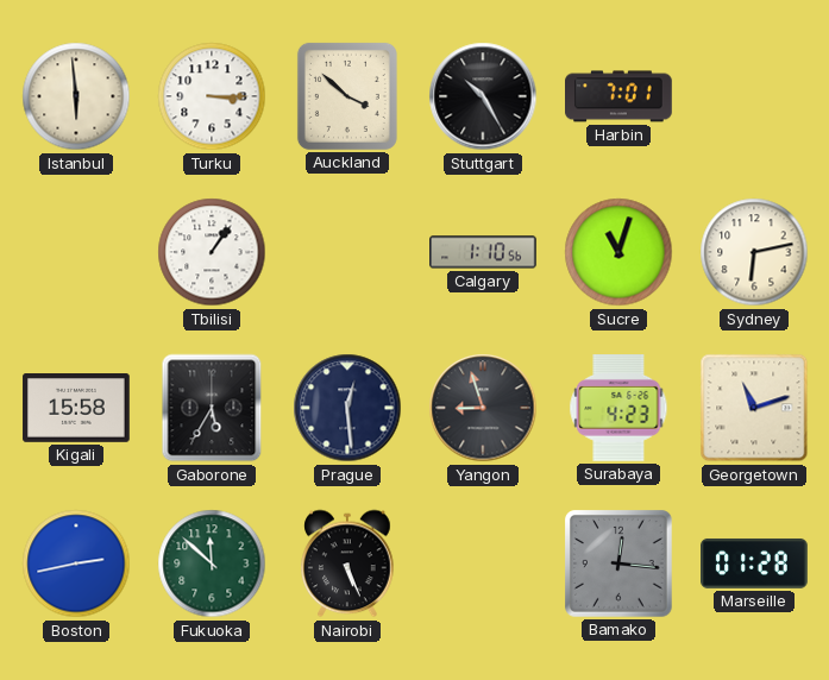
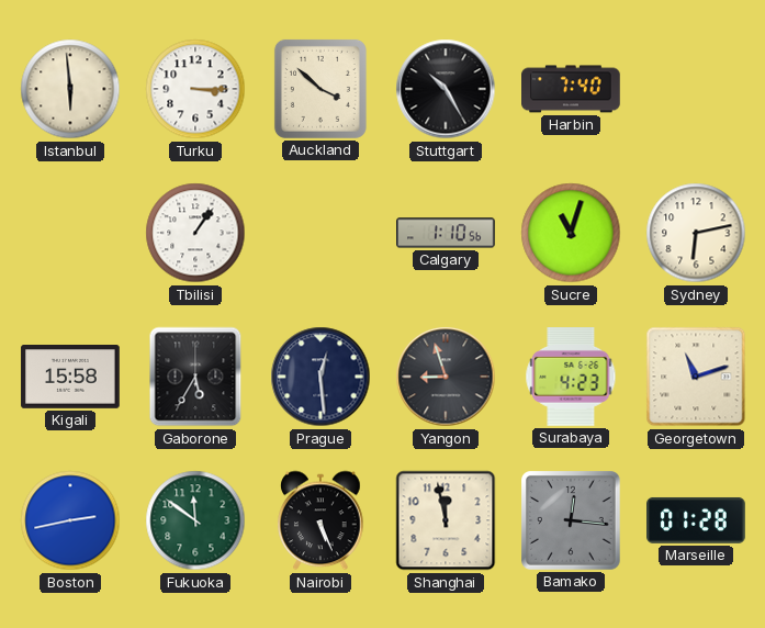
Harbin: 7:01 -> 7:40
Fukuoka: 11:52 -> 11:51
Shanghai: none -> 11:58
